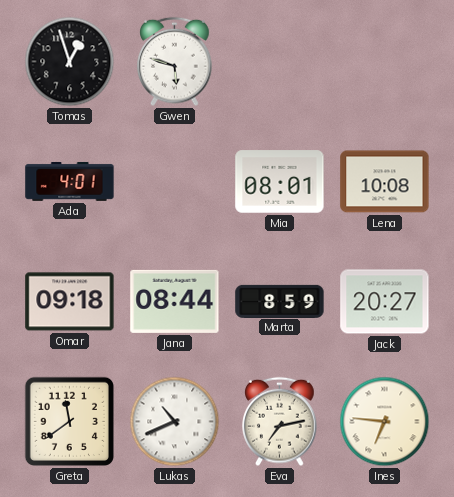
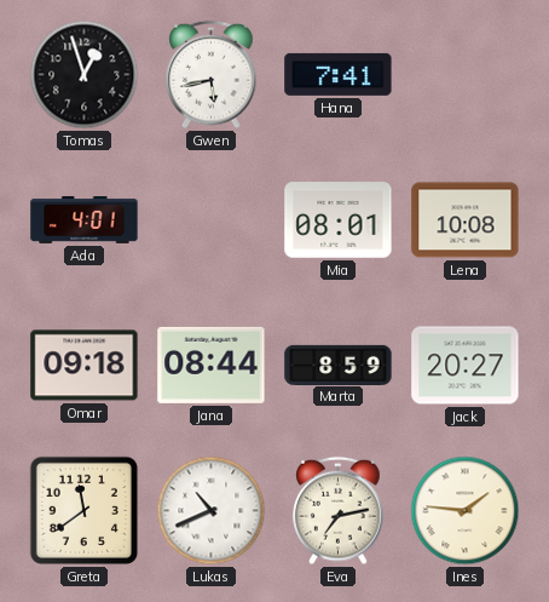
Gwen: 5:48 -> 5:43
Hana: none -> 7:41
Ines: 6:46 -> 1:46
